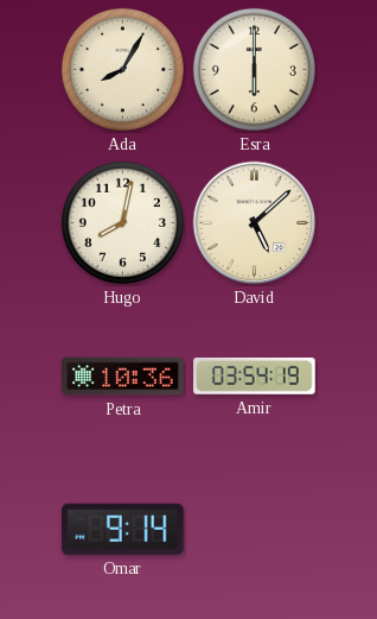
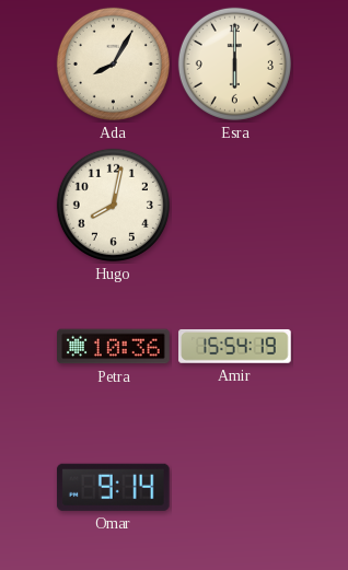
David: 5:08 -> none
Amir: 03:54 -> 15:54
